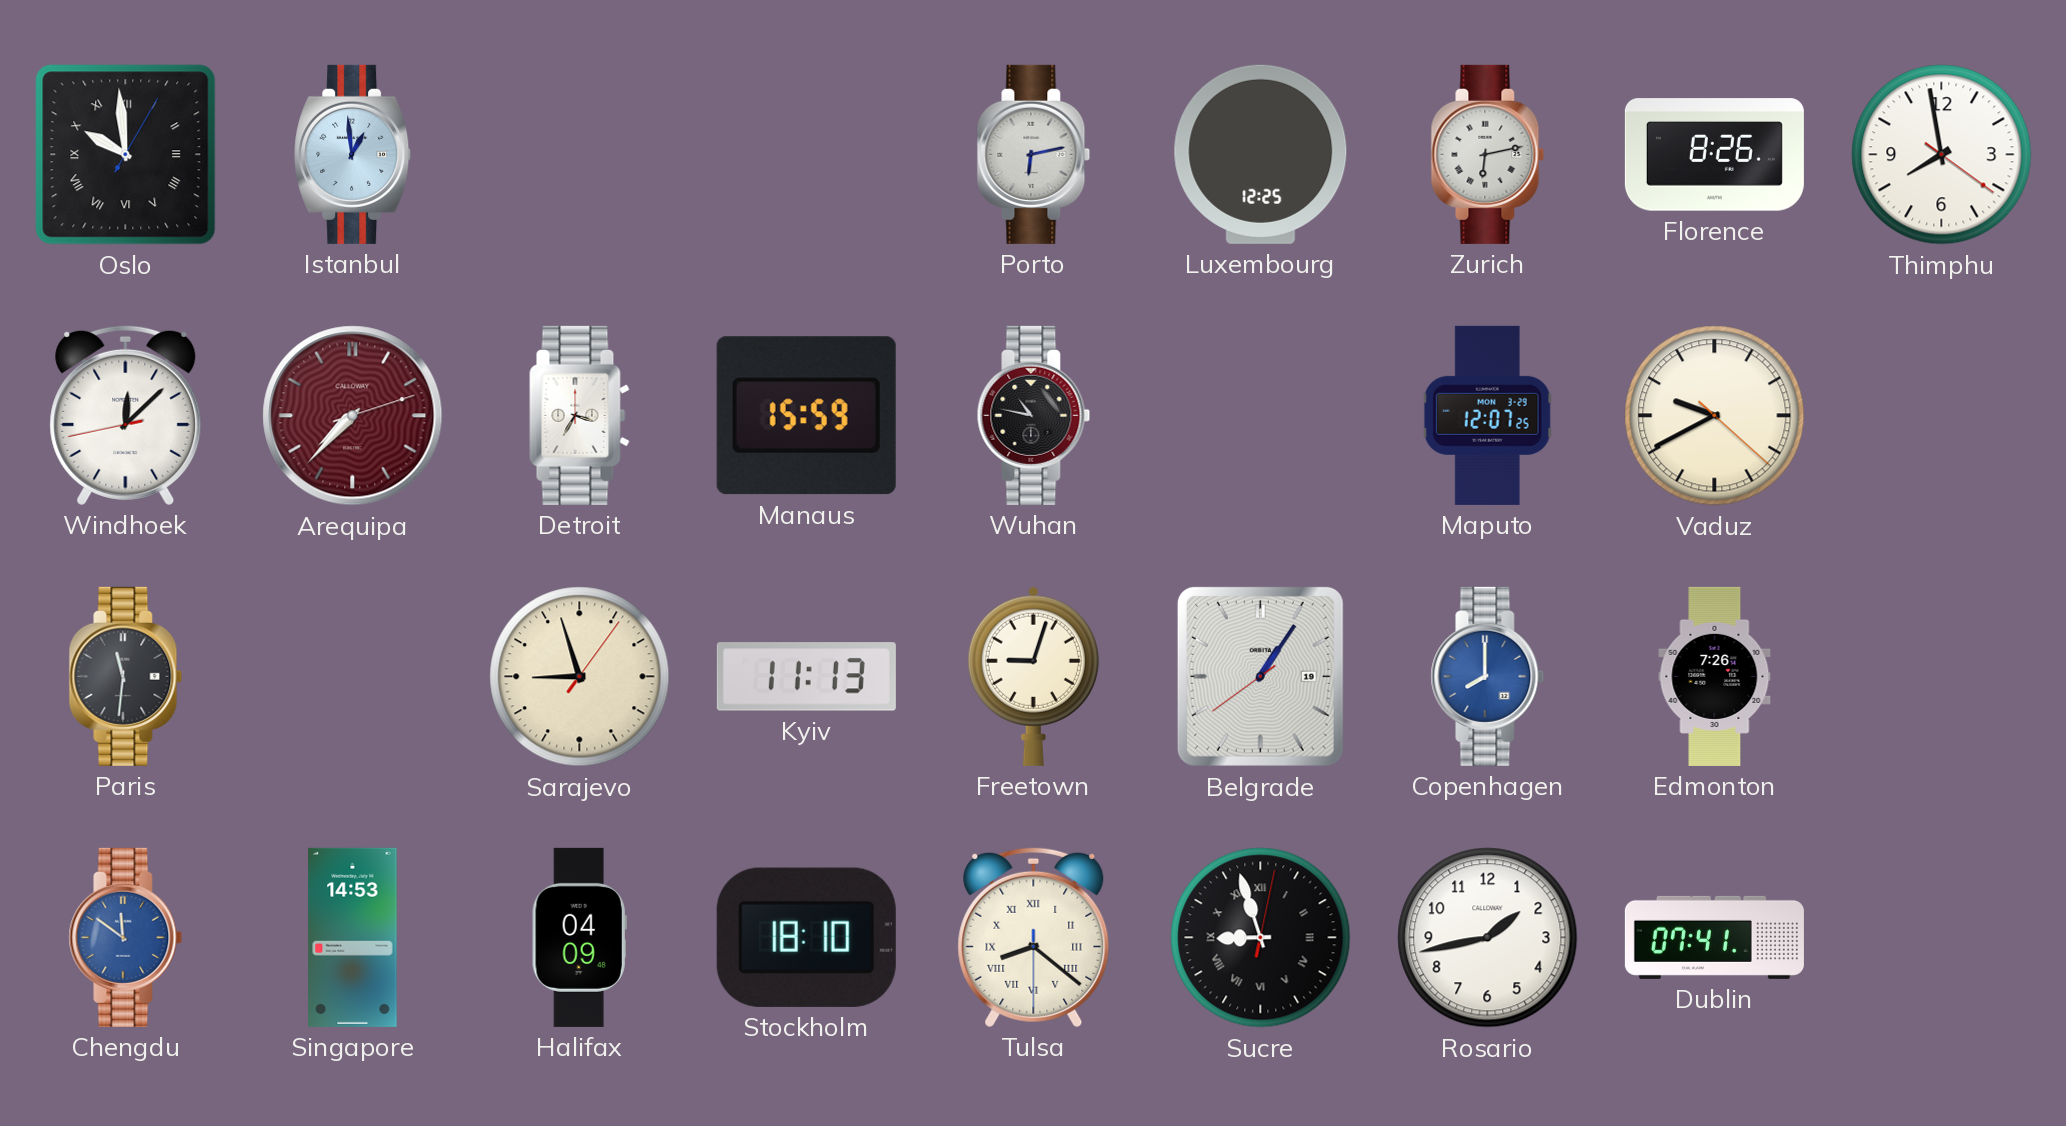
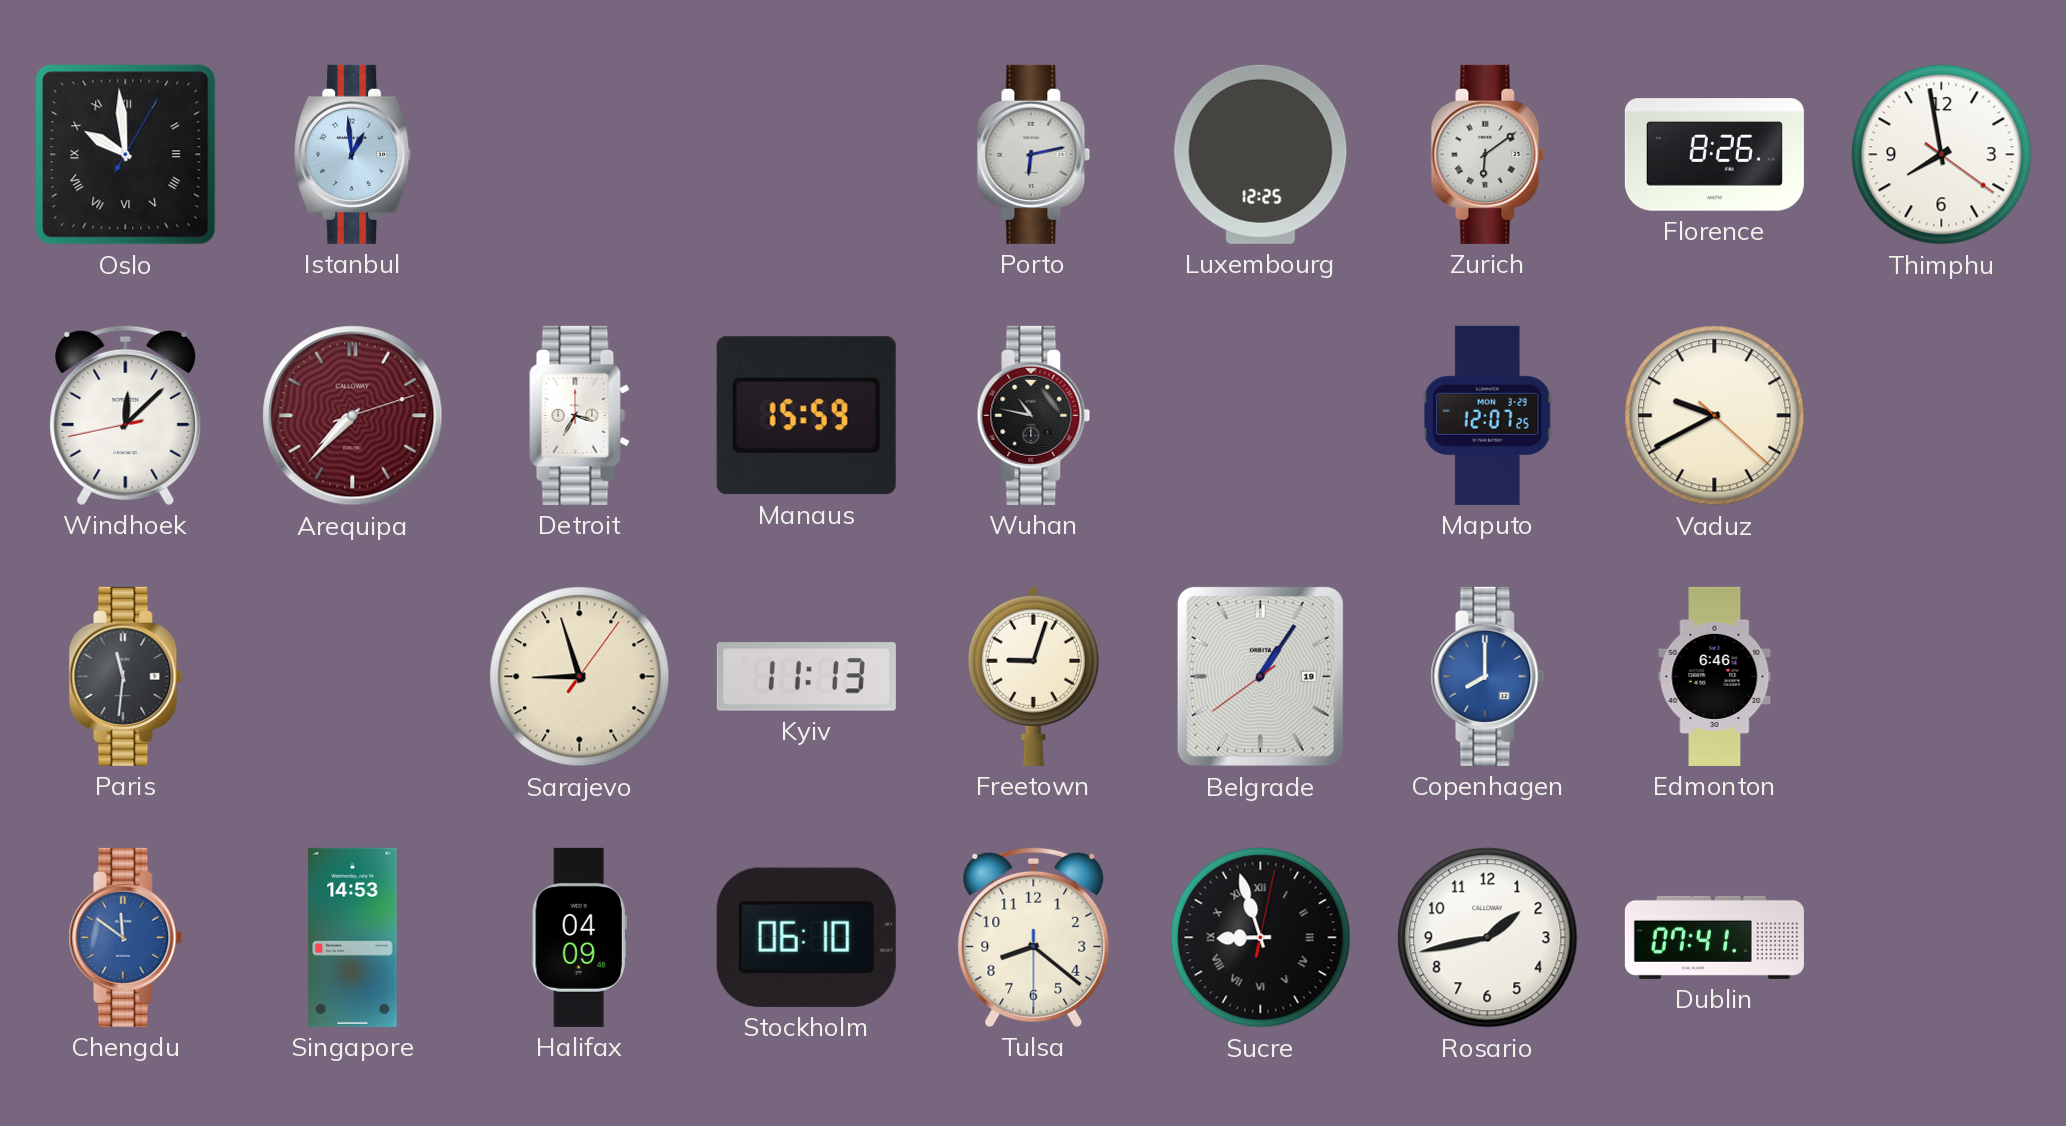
Zurich: 6:13 -> 6:09
Edmonton: 7:26 -> 6:46
Stockholm: 18:10 -> 06:10
Tulsa numerals: Roman -> Arabic
